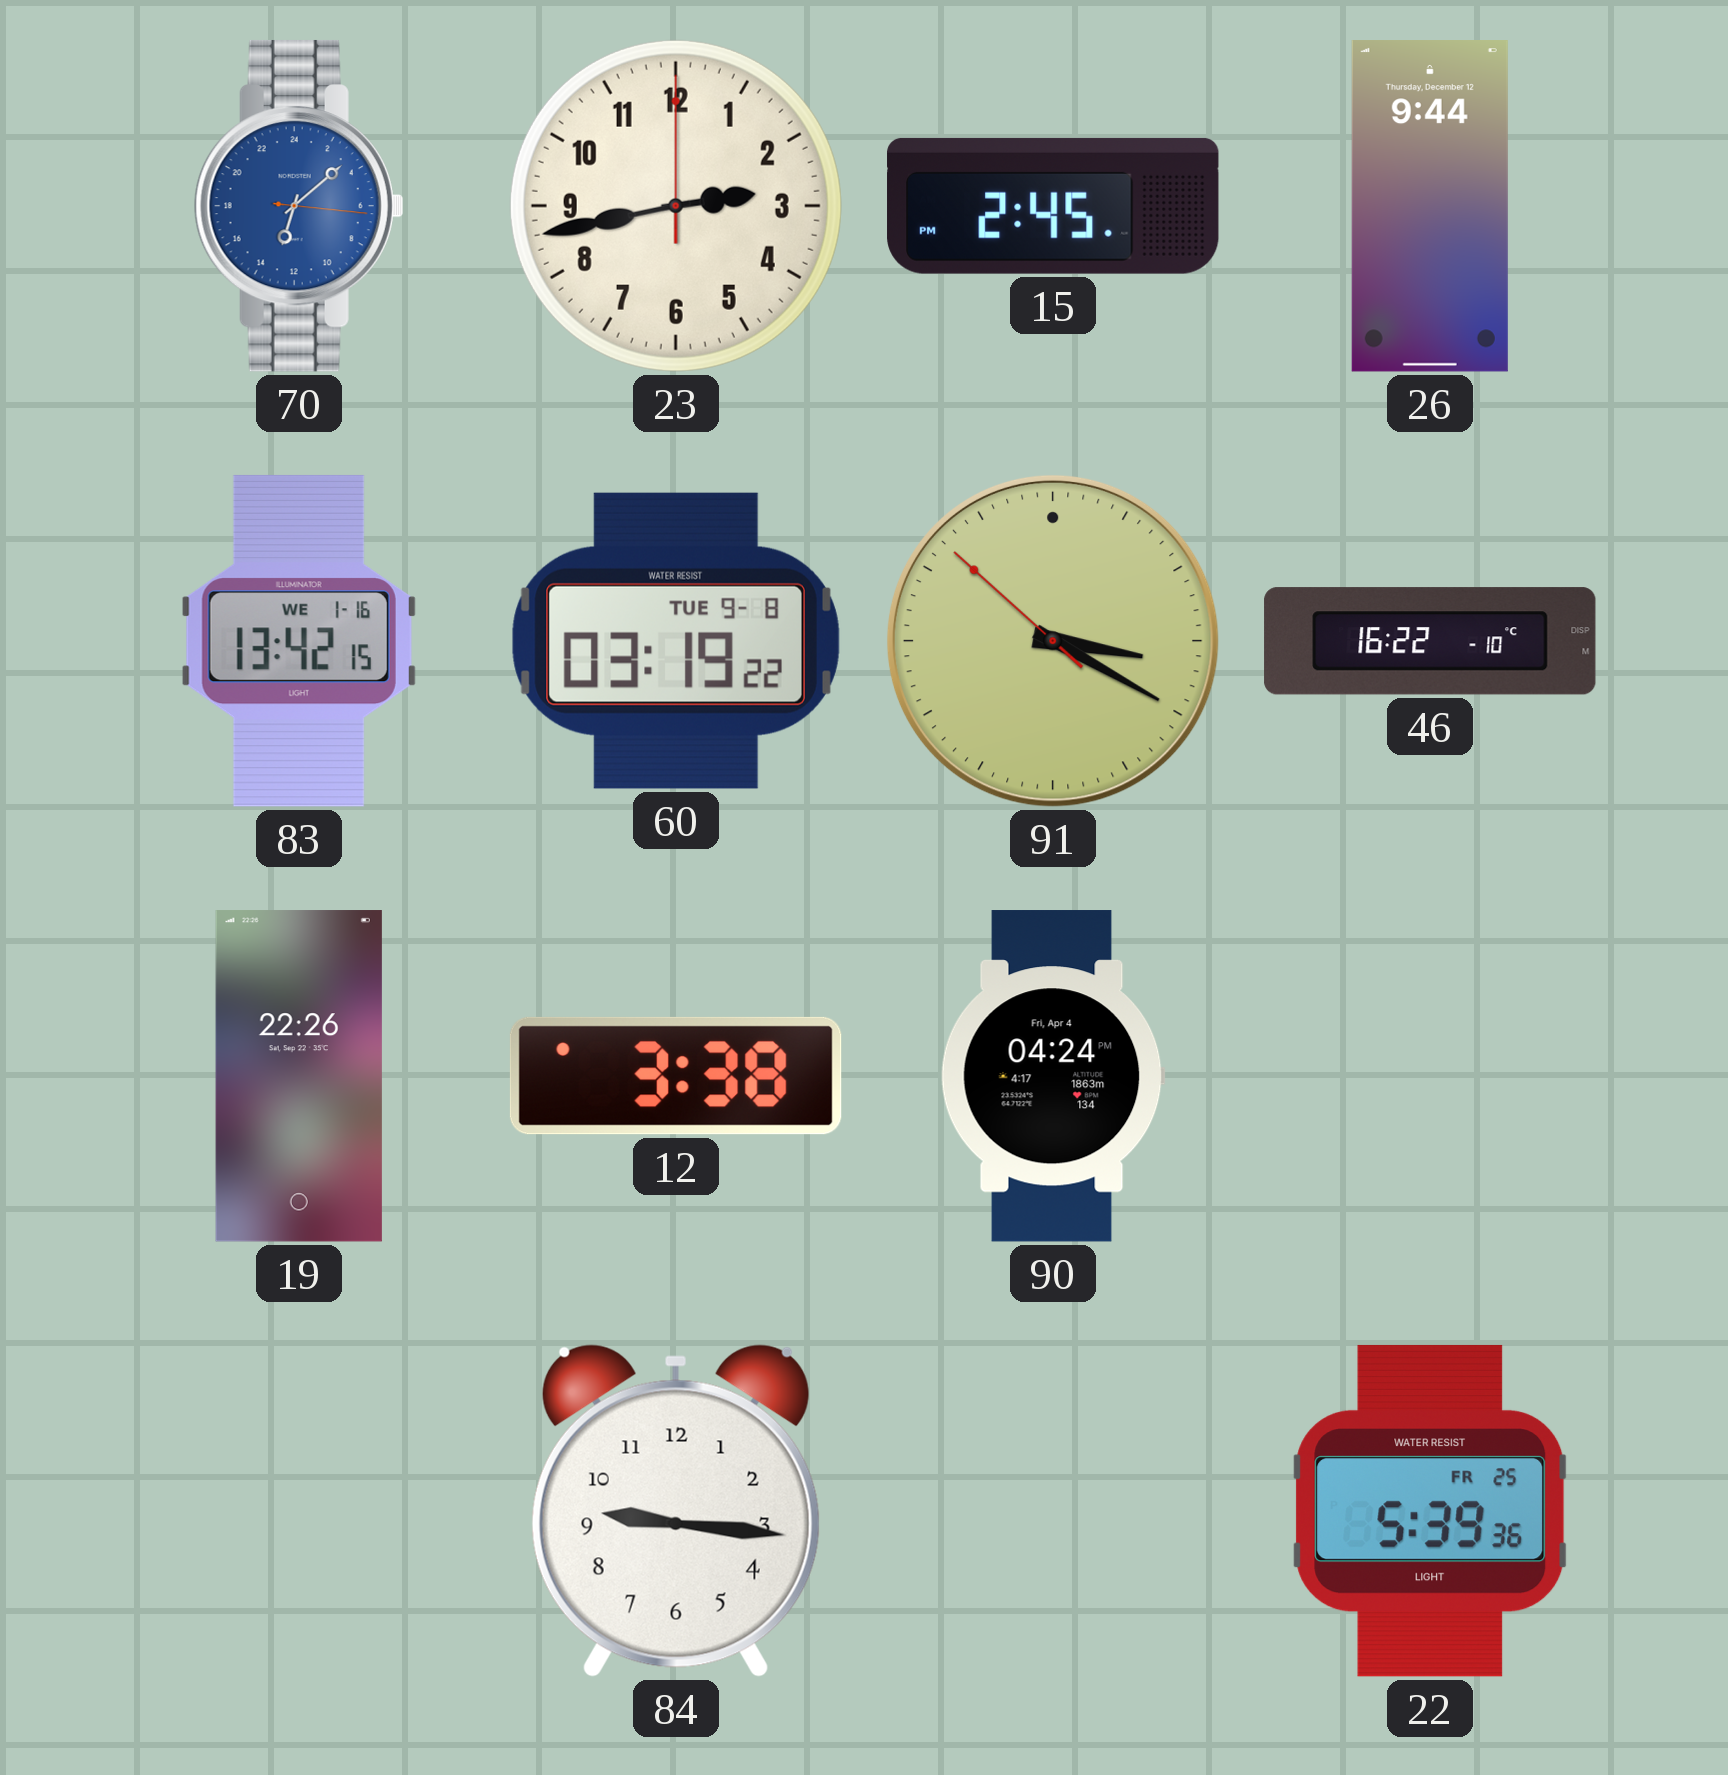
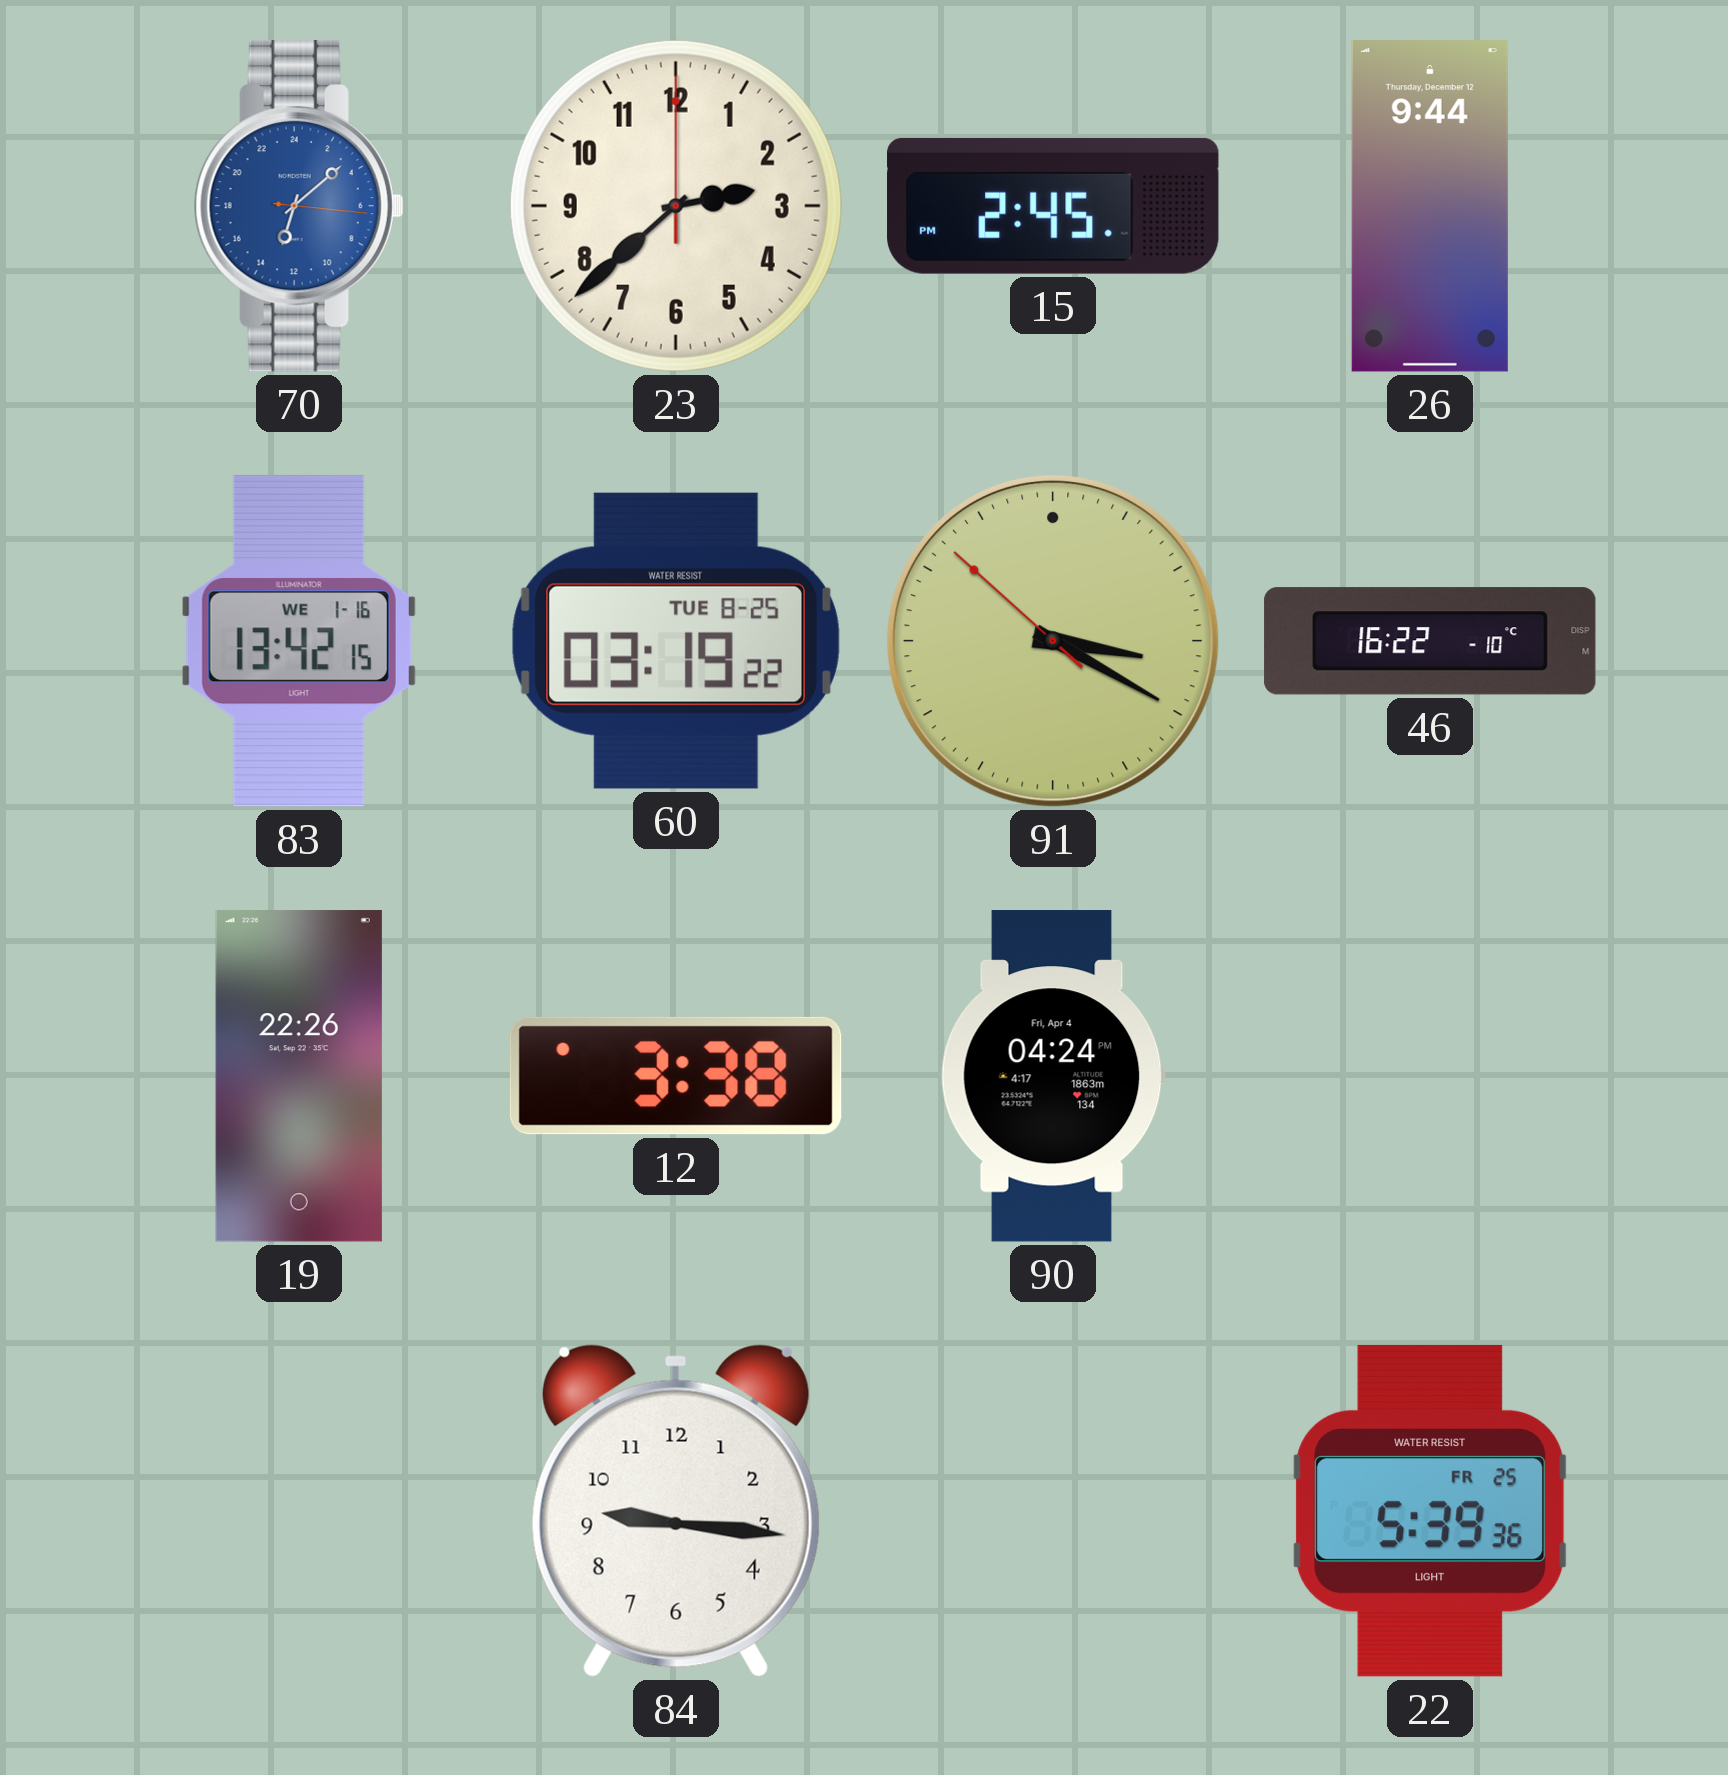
23: 2:43 -> 2:38
60 date: TUE 9-8 -> TUE 8-25
